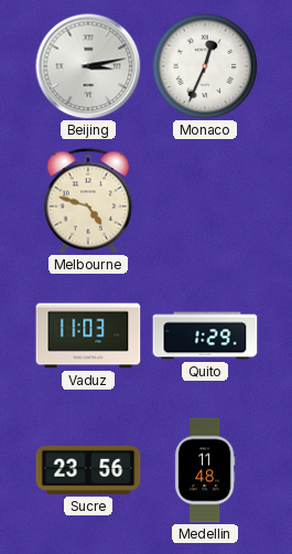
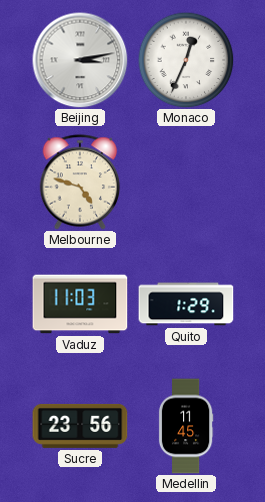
Medellin: 11:48 -> 11:45
